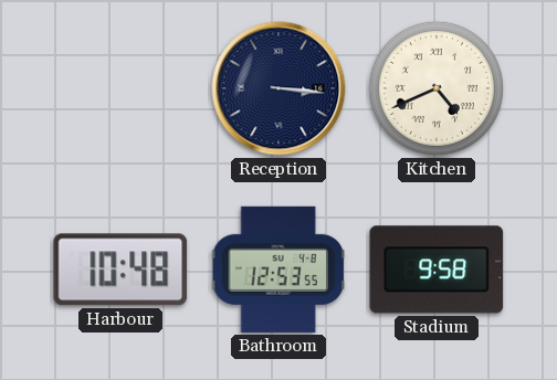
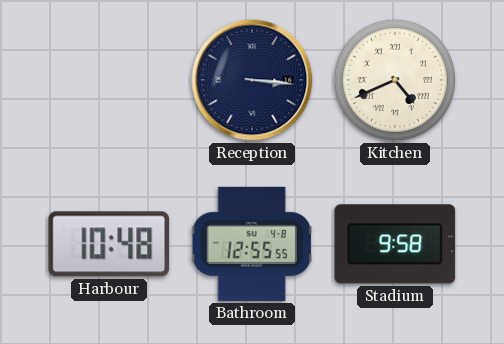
Bathroom: 12:53 -> 12:55
